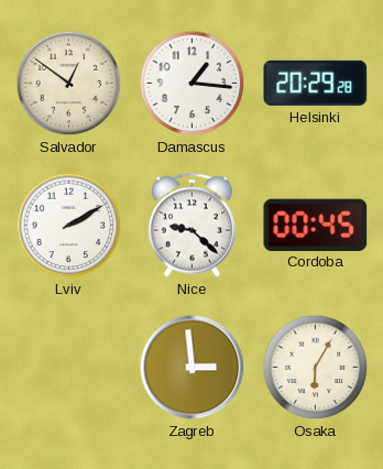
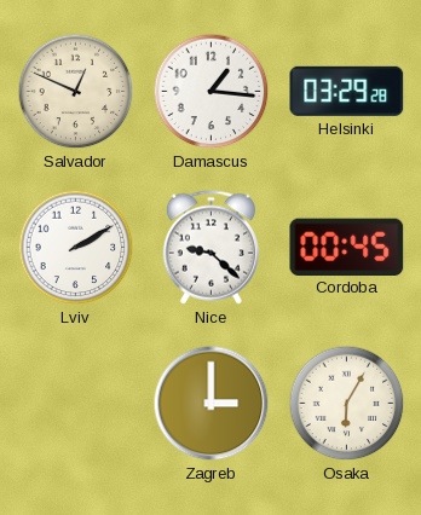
Salvador: 12:51 -> 12:49
Helsinki: 20:29 -> 03:29
Zagreb: 2:59 -> 3:00
